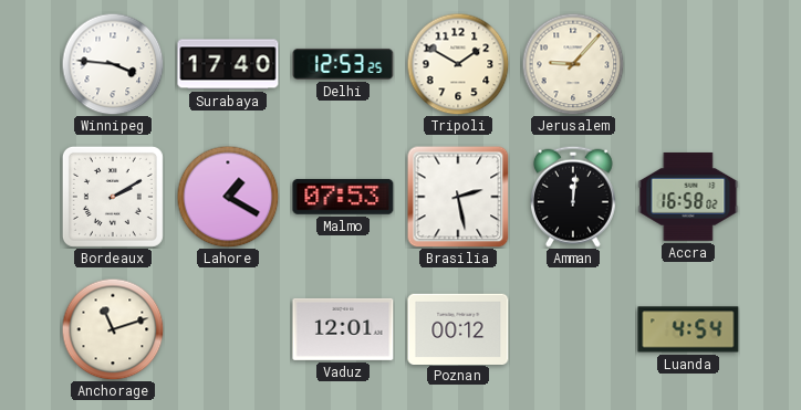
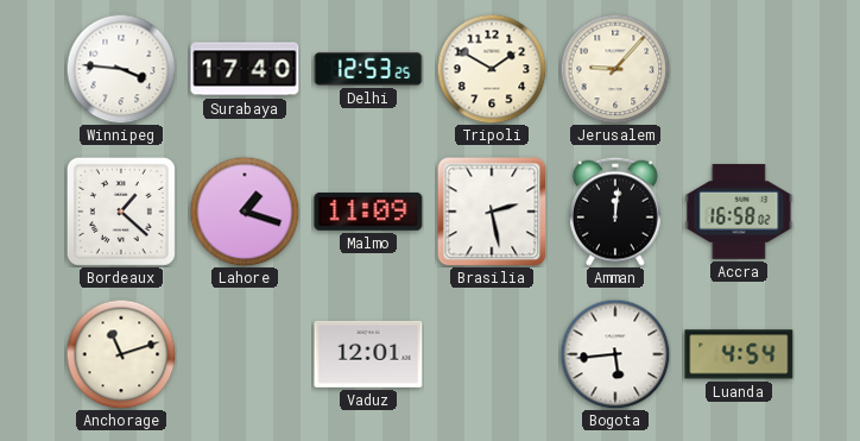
Bordeaux: 2:10 -> 1:22
Lahore: 1:20 -> 1:18
Malmo: 07:53 -> 11:09
Poznan: 00:12 -> none
Bogota: none -> 5:44
